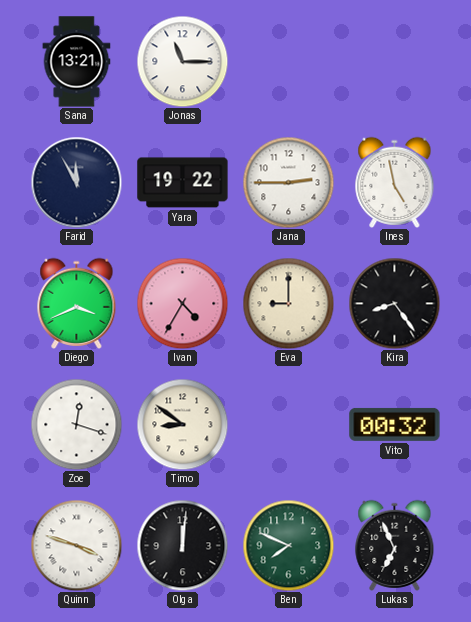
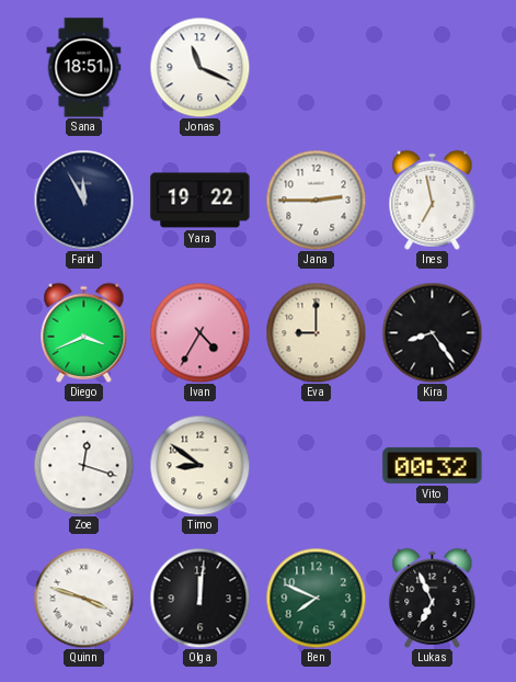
Sana: 13:21 -> 18:51
Jonas: 11:15 -> 11:19
Ines: 4:58 -> 6:58
